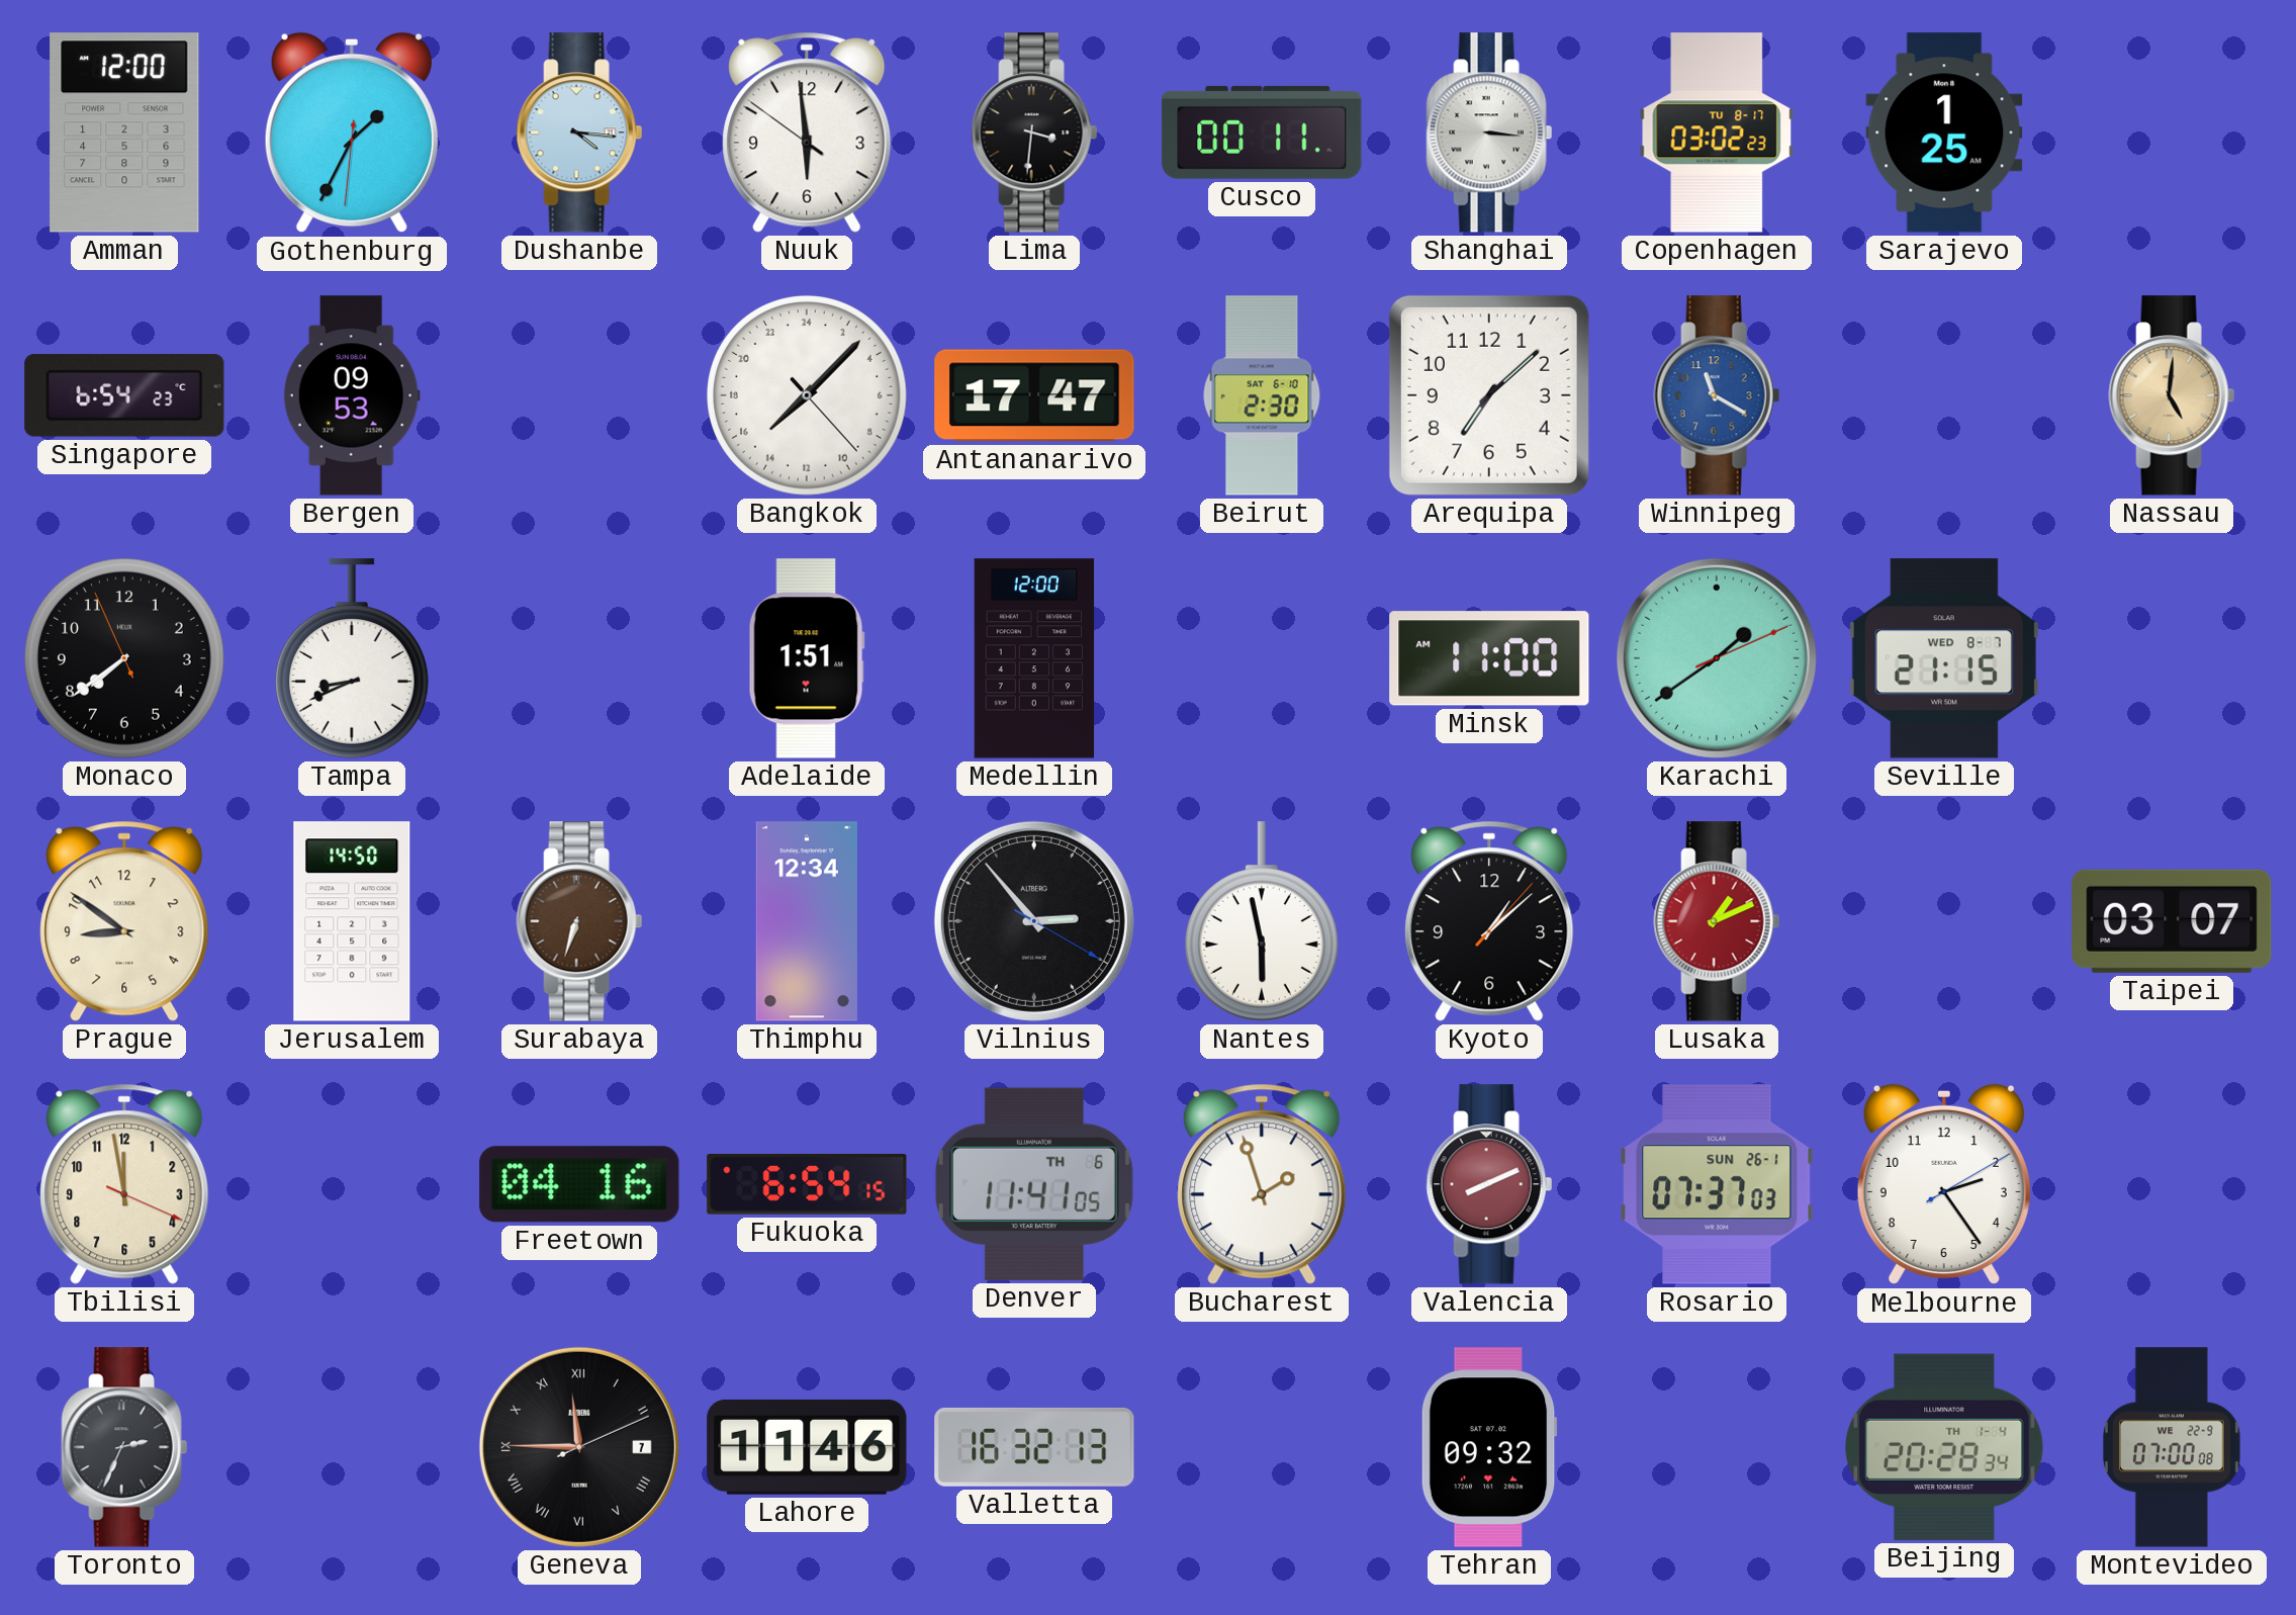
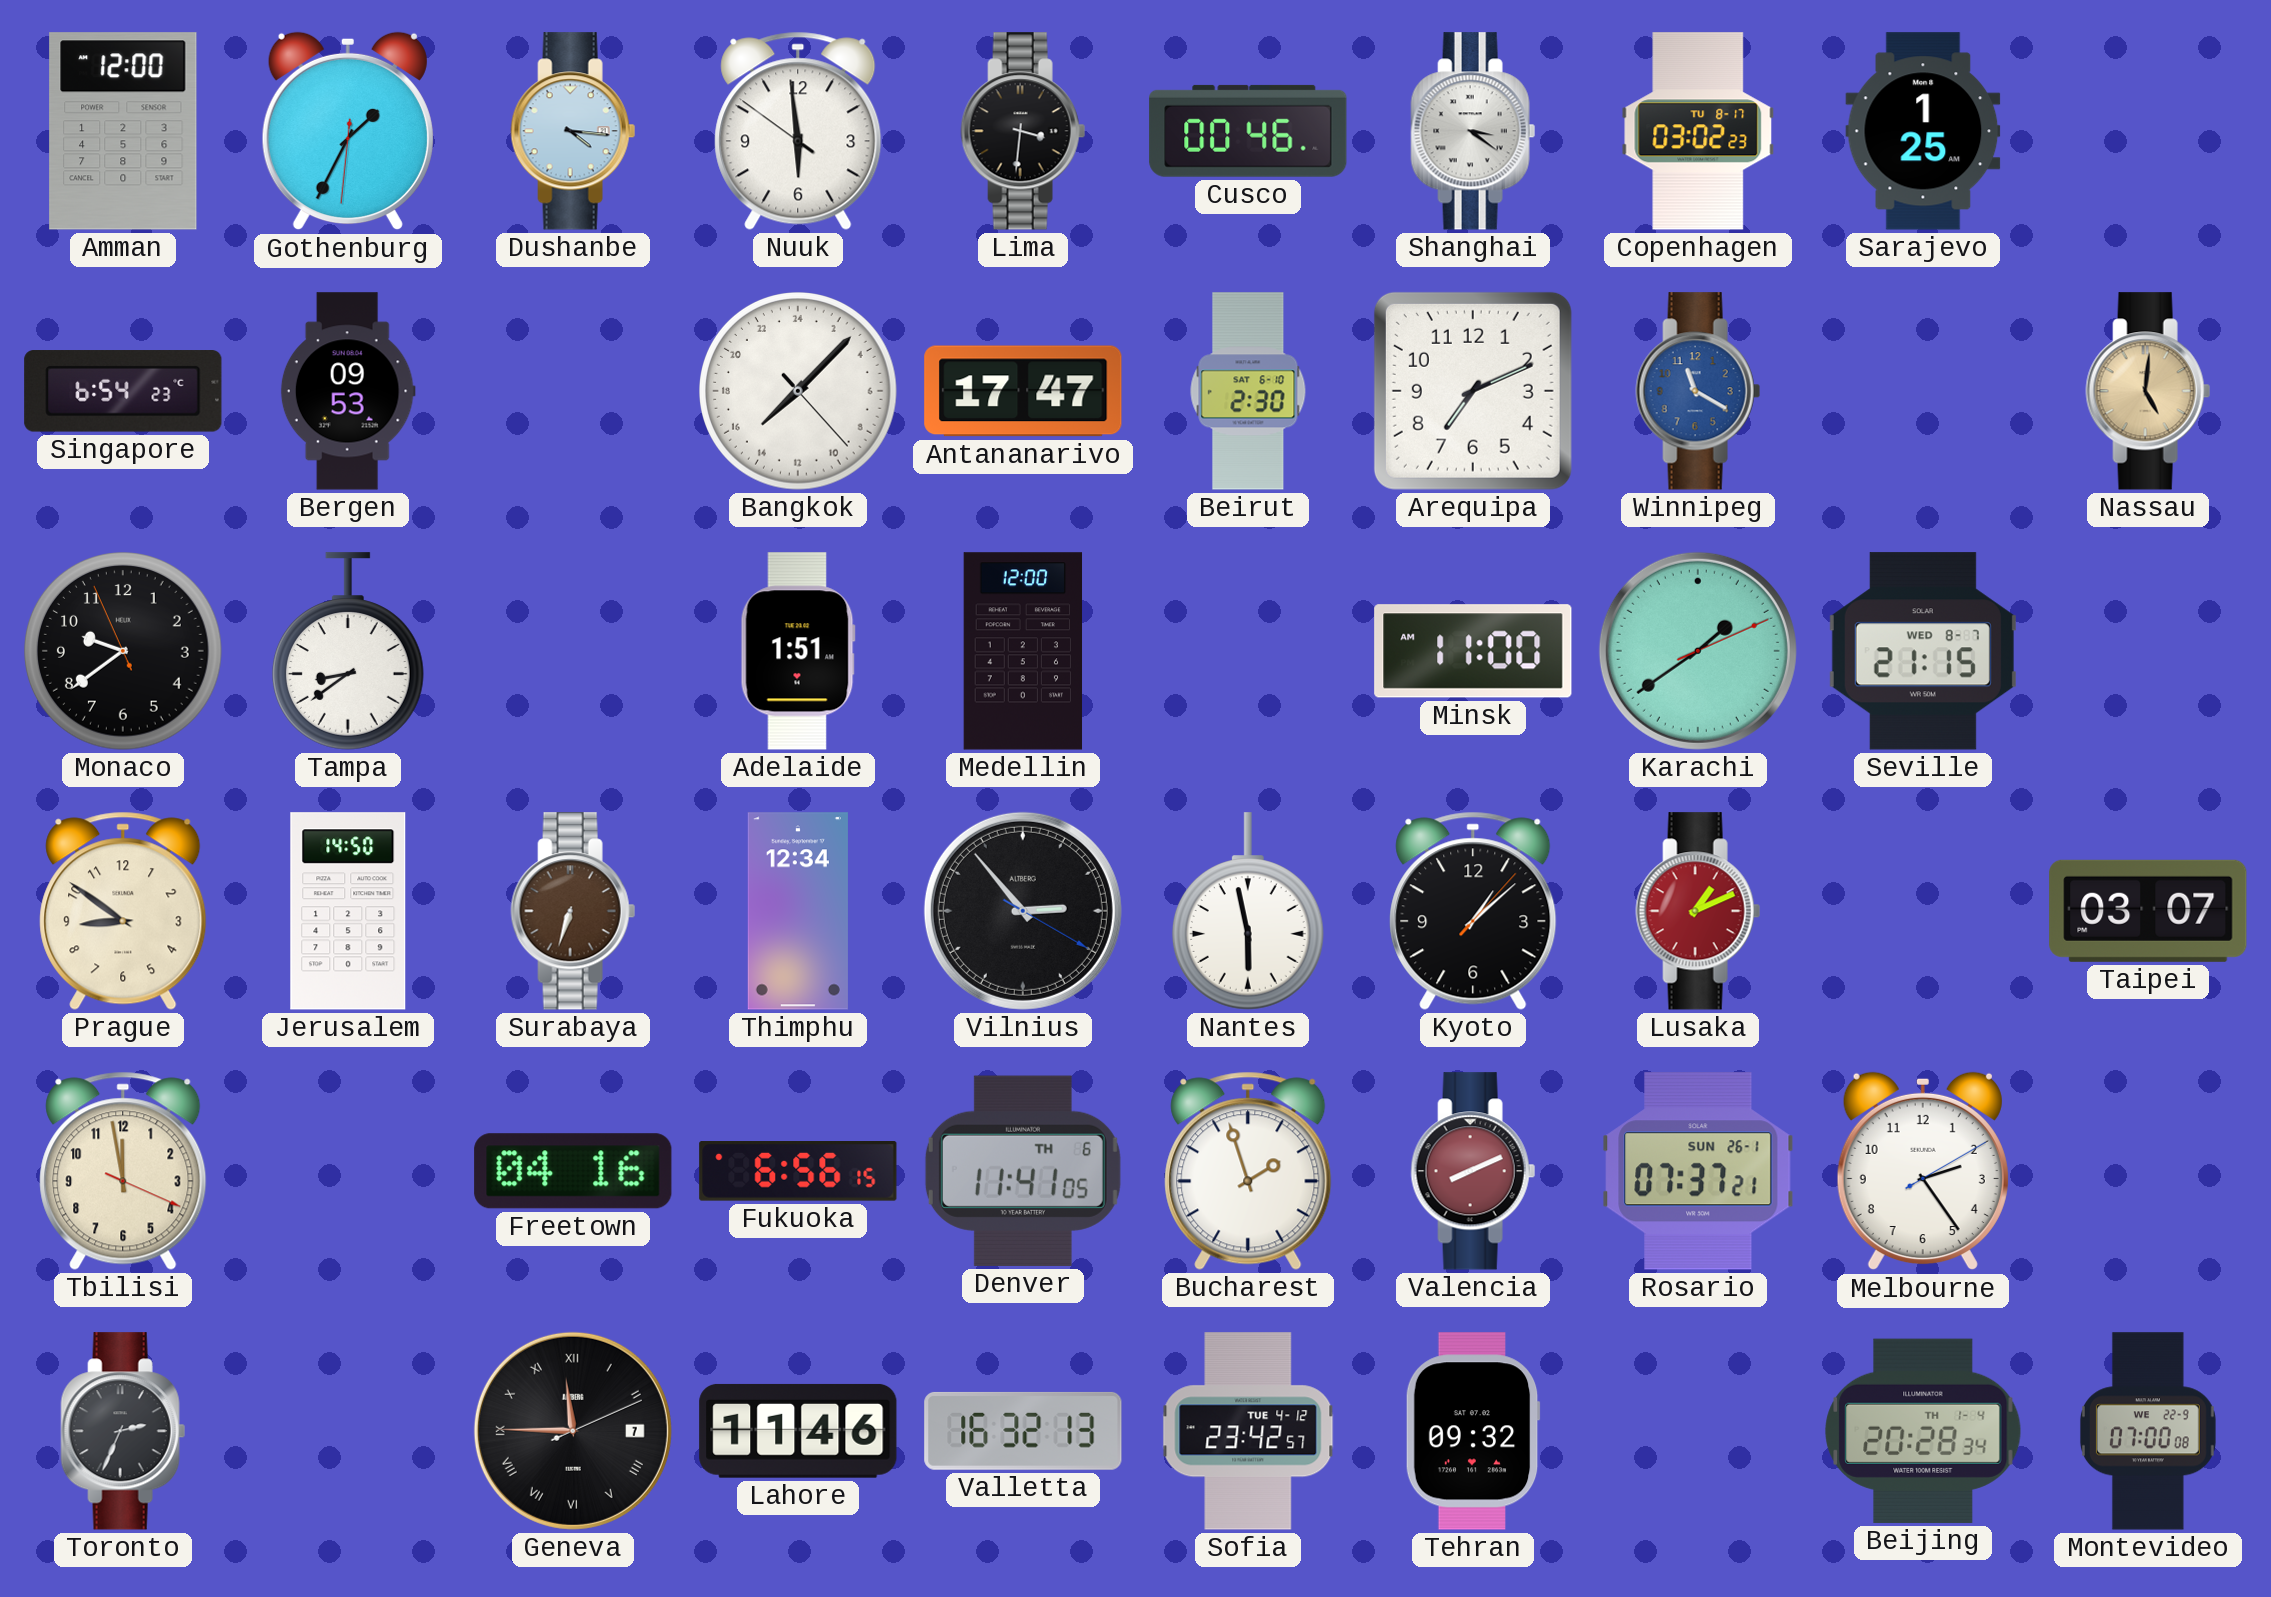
Cusco: 00:11 -> 00:46
Shanghai: 3:16 -> 3:21
Arequipa: 7:08 -> 7:11
Monaco: 7:38 -> 9:38
Tampa: 8:41 -> 8:39
Fukuoka: 6:54 -> 6:56
Rosario: 07:37:03 -> 07:37:21
Sofia: none -> 23:42
